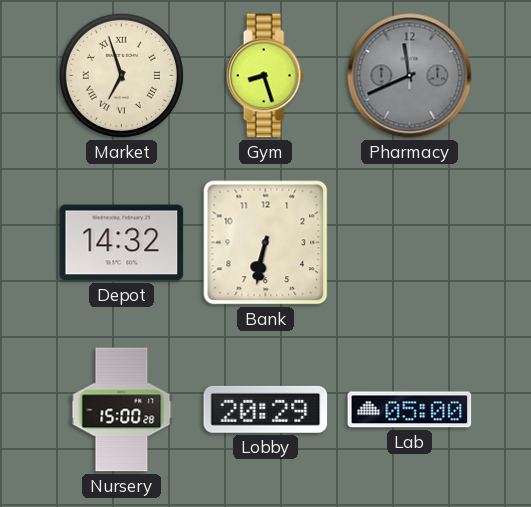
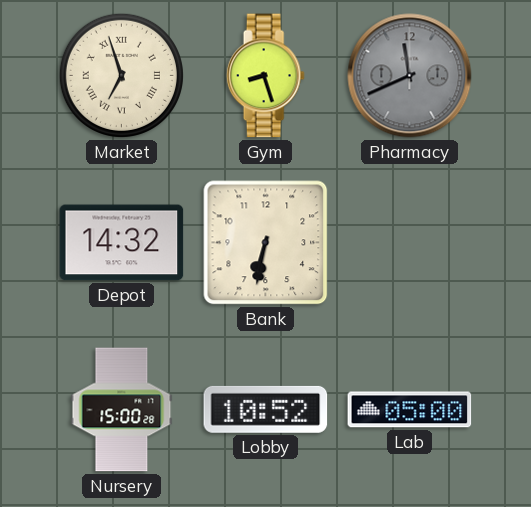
Lobby: 20:29 -> 10:52
